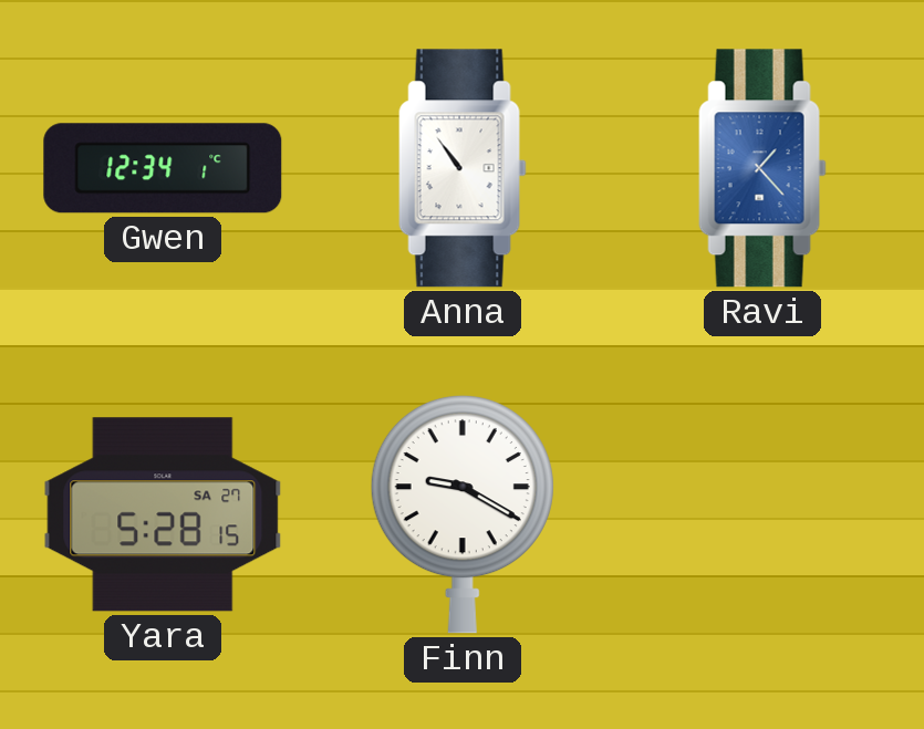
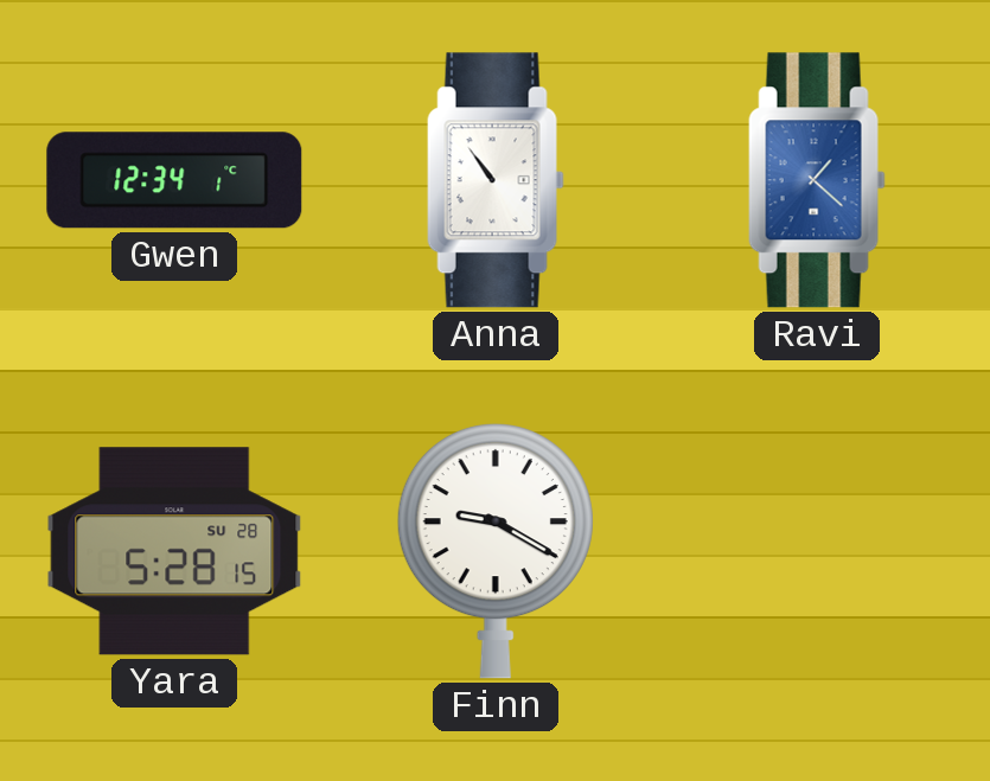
Ravi: 1:23 -> 1:22
Yara date: SA 27 -> SU 28
